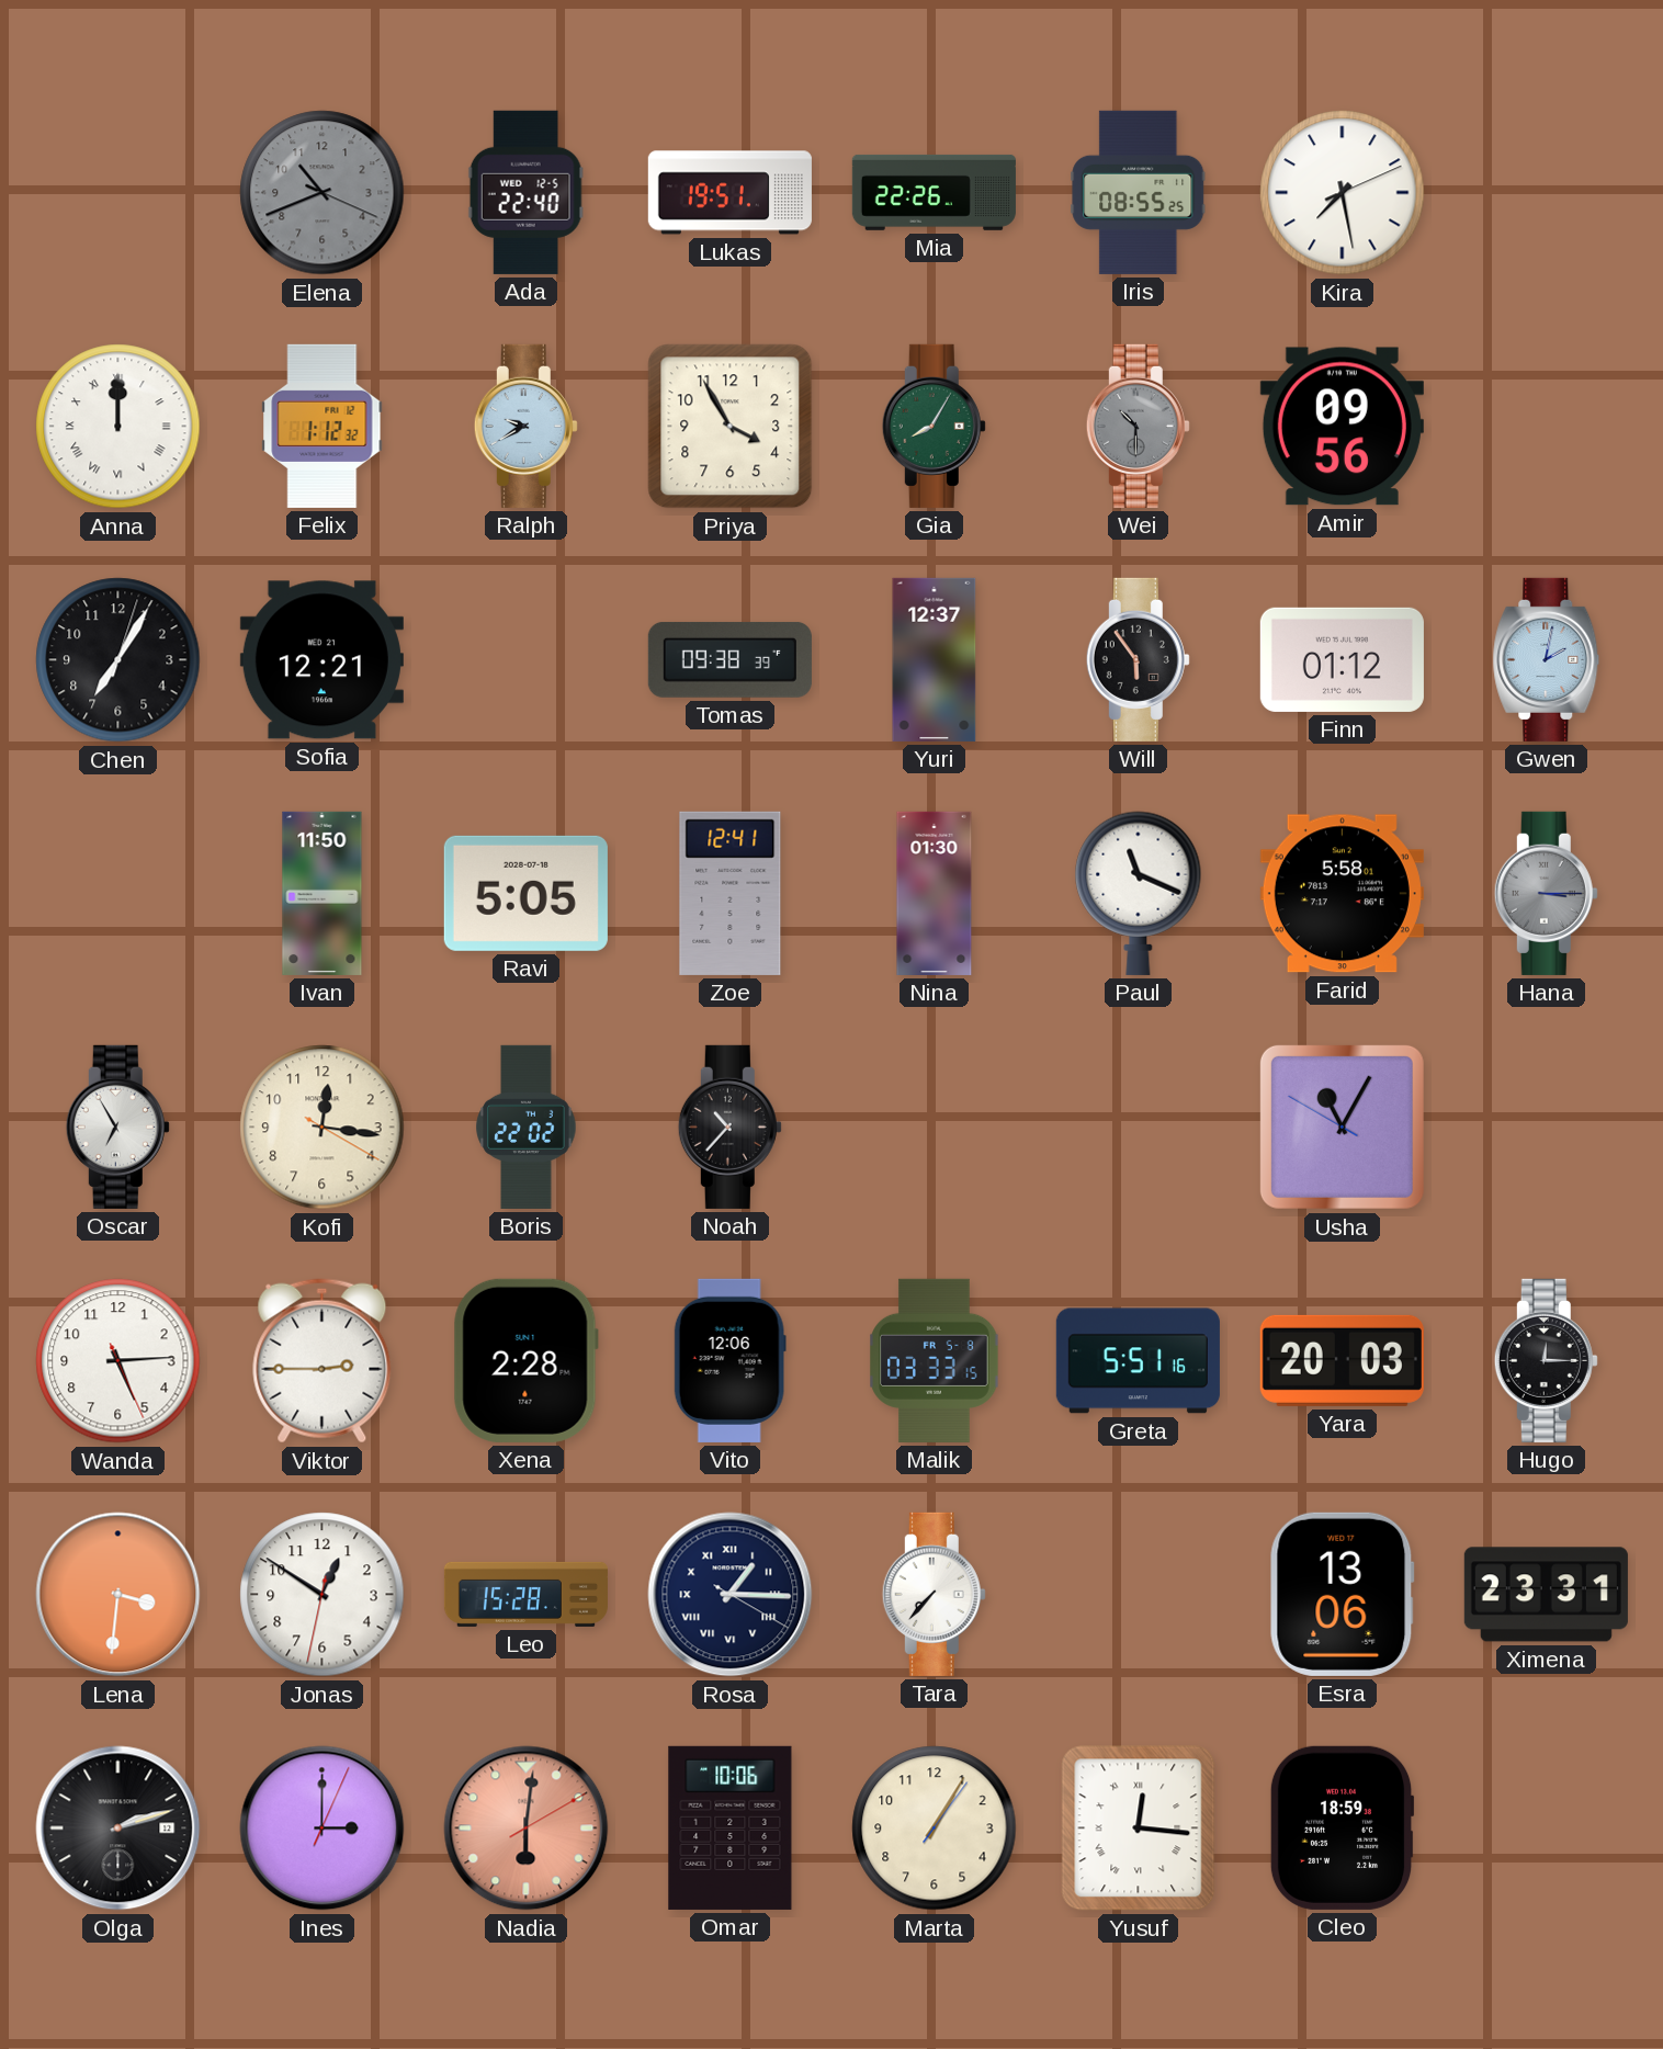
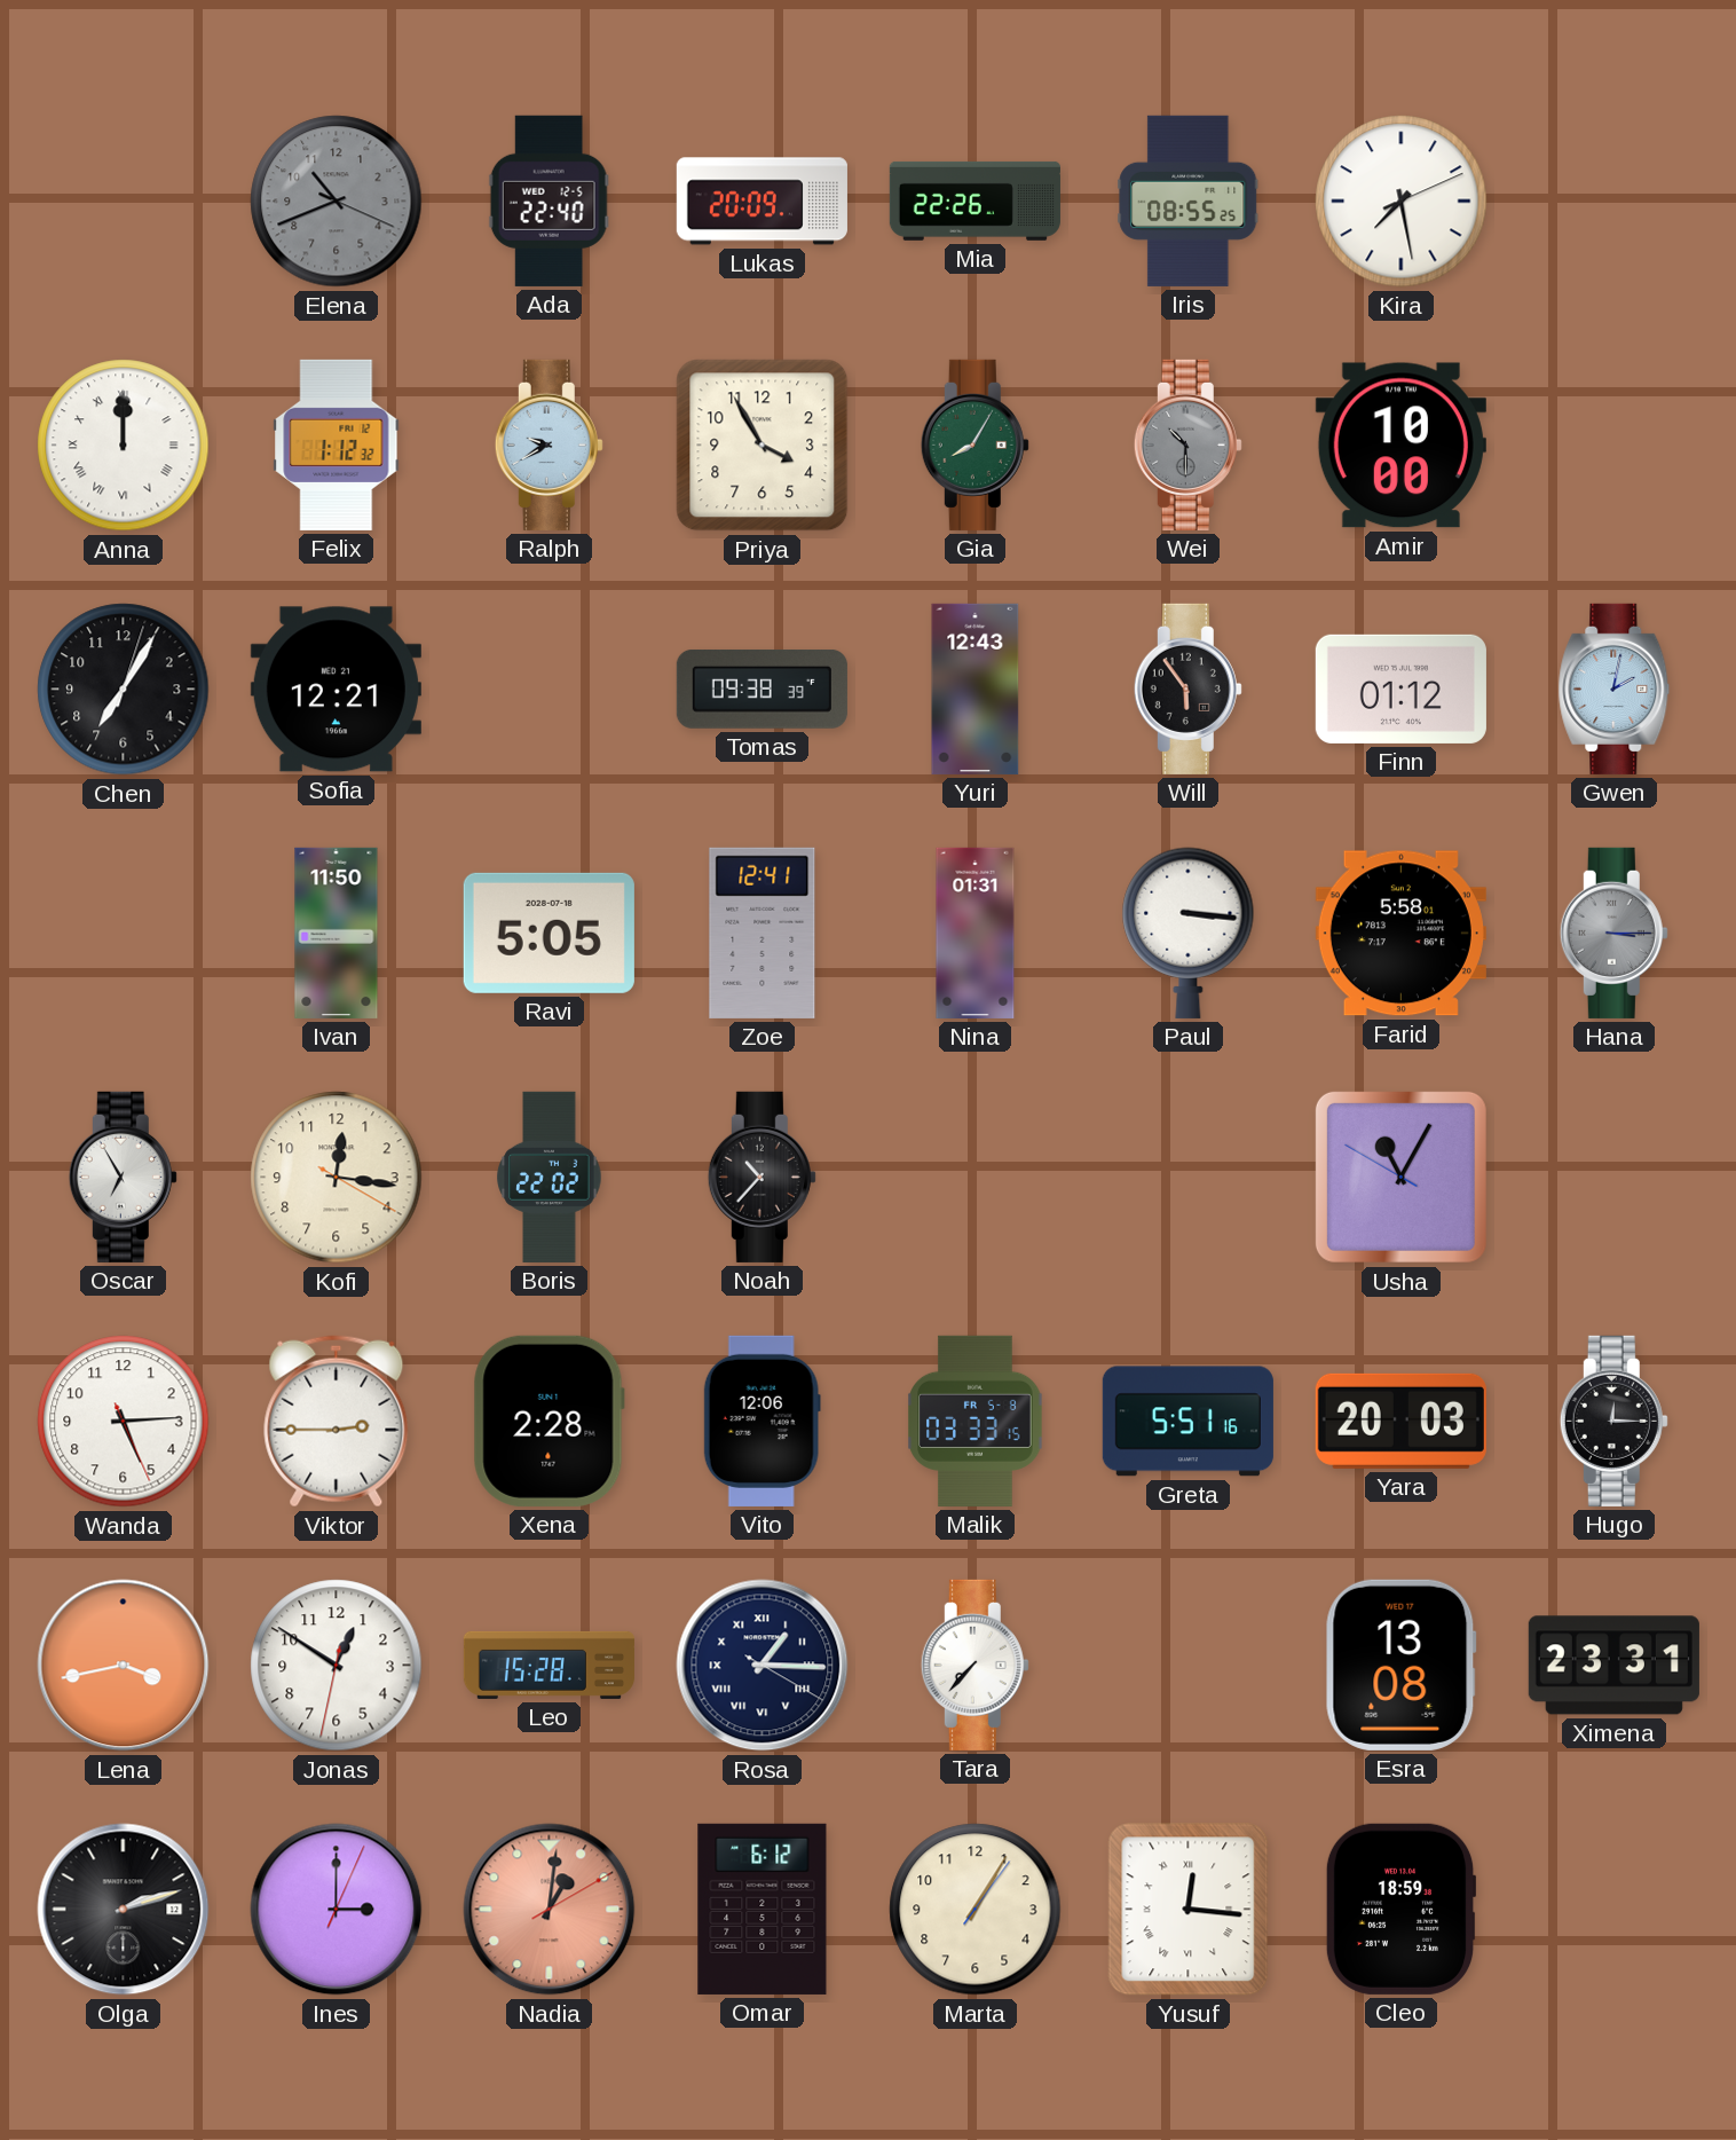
Lukas: 19:51 -> 20:09
Amir: 09:56 -> 10:00
Yuri: 12:37 -> 12:43
Nina: 01:30 -> 01:31
Paul: 11:19 -> 3:16
Lena: 3:31 -> 3:43
Esra: 13:06 -> 13:08
Nadia: 6:01 -> 1:01
Omar: 10:06 -> 6:12
